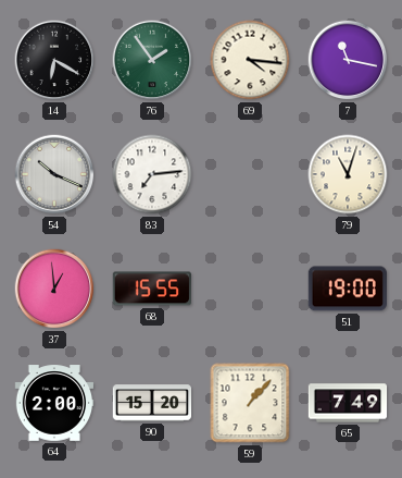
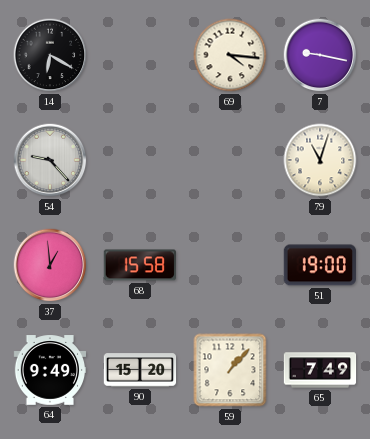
76: 1:54 -> none
7: 11:17 -> 9:17
54: 10:19 -> 9:23
83: 7:14 -> none
68: 15:55 -> 15:58
64: 2:00 -> 9:49
